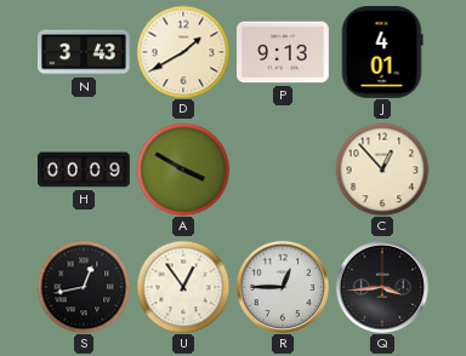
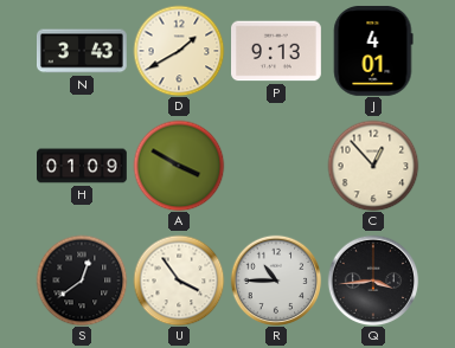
H: 00:09 -> 01:09
S: 12:43 -> 12:39
U: 12:54 -> 3:54
R: 12:45 -> 10:45
